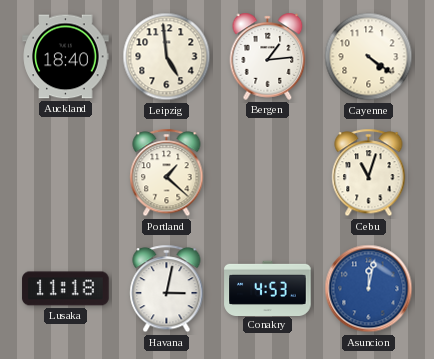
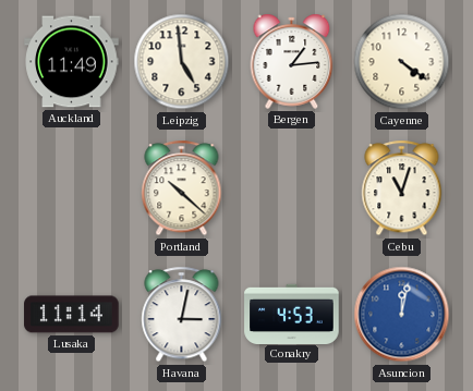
Auckland: 18:40 -> 11:49
Portland: 1:22 -> 10:22
Lusaka: 11:18 -> 11:14
